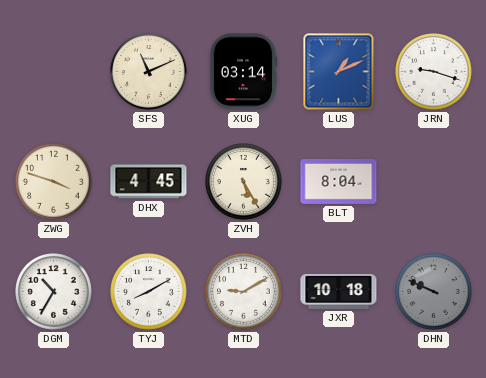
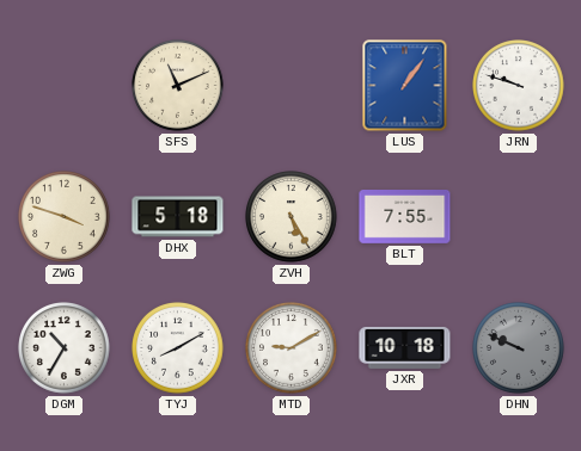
XUG: 03:14 -> none
LUS: 1:11 -> 1:06
JRN: 9:18 -> 9:48
DHX: 4:45 -> 5:18
BLT: 8:04 -> 7:55
